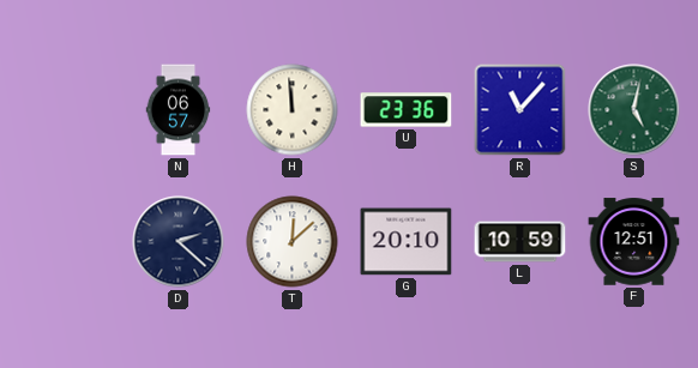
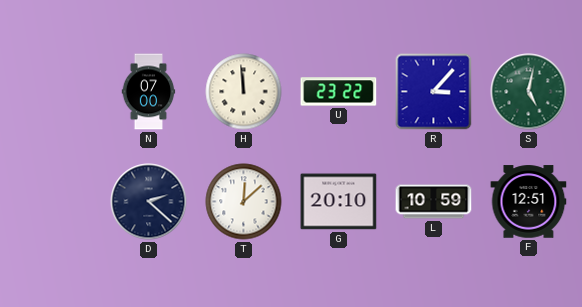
N: 06:57 -> 07:00
U: 23:36 -> 23:22
R: 11:07 -> 3:07
